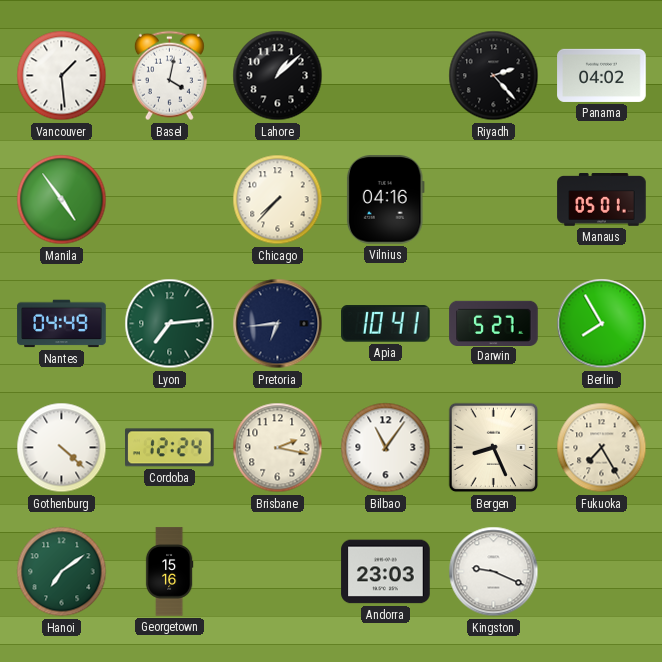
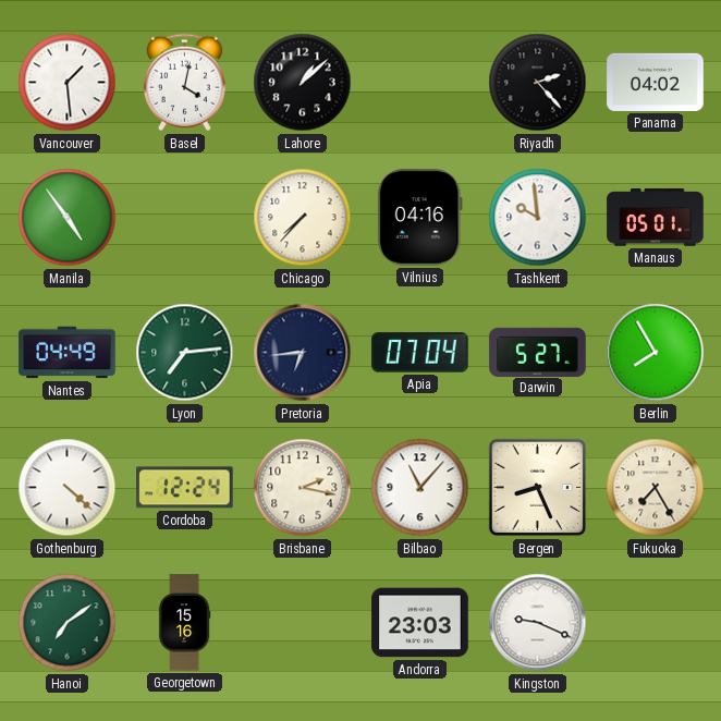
Tashkent: none -> 9:59
Apia: 10:41 -> 07:04
Bilbao: 11:06 -> 11:07
